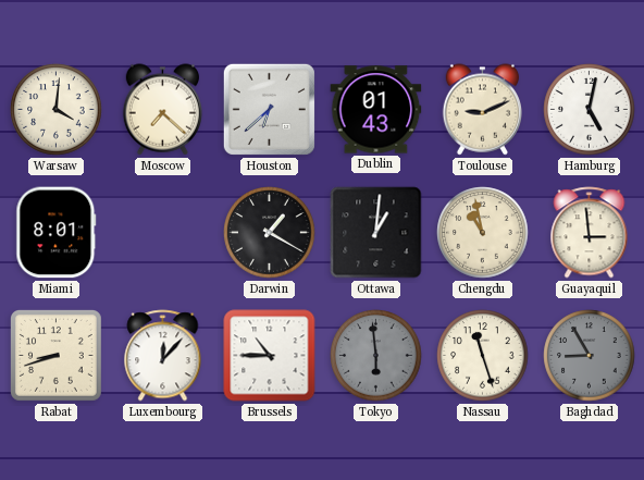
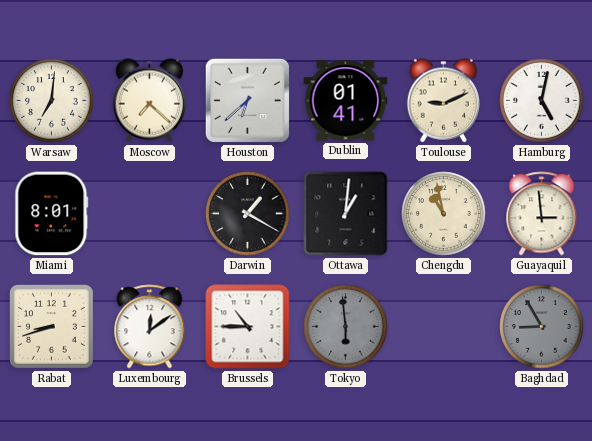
Warsaw: 4:01 -> 7:01
Dublin: 01:43 -> 01:41
Luxembourg: 12:07 -> 12:09
Nassau: 11:27 -> none
